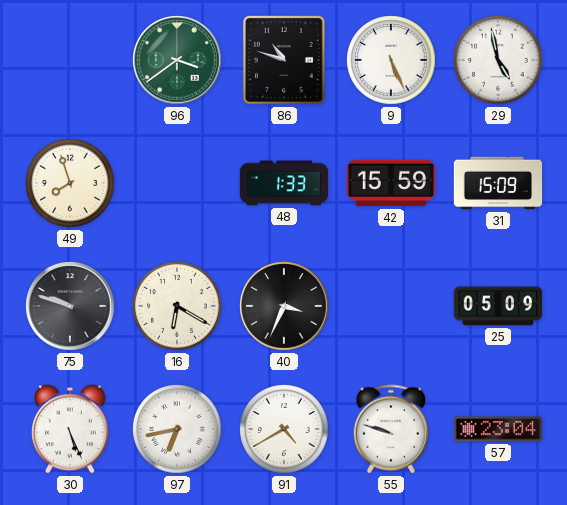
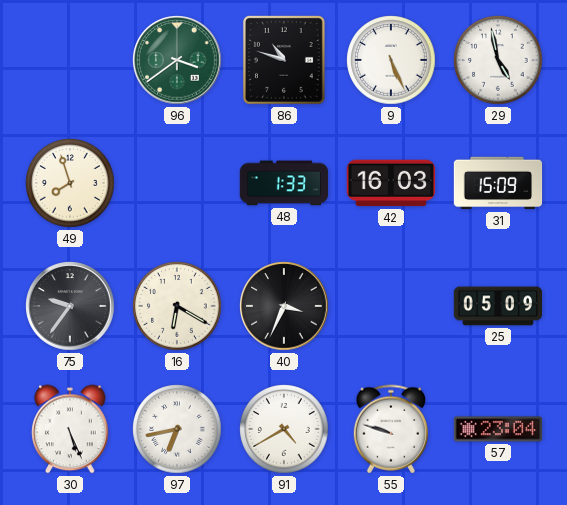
42: 15:59 -> 16:03
75: 9:48 -> 9:36
